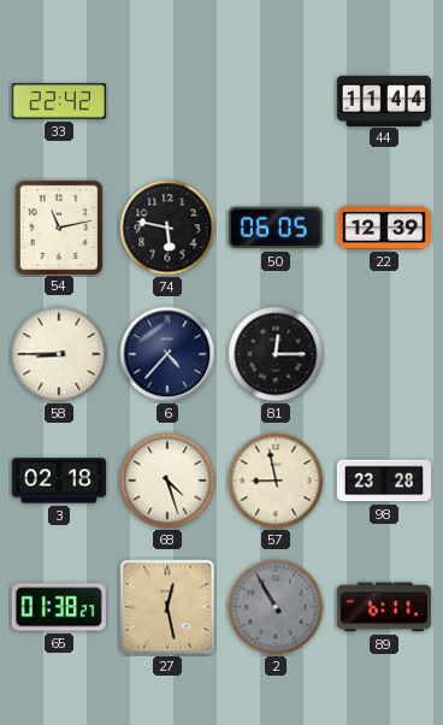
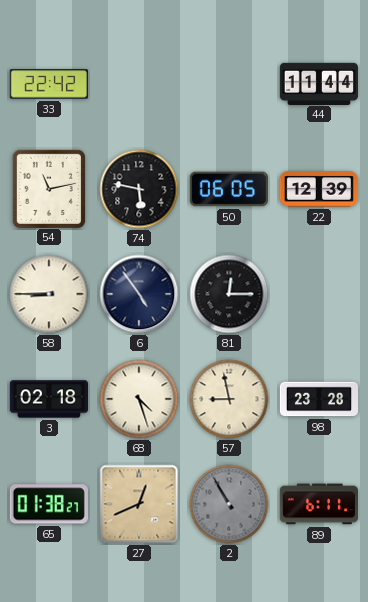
6: 4:37 -> 4:54
27: 12:28 -> 12:41
